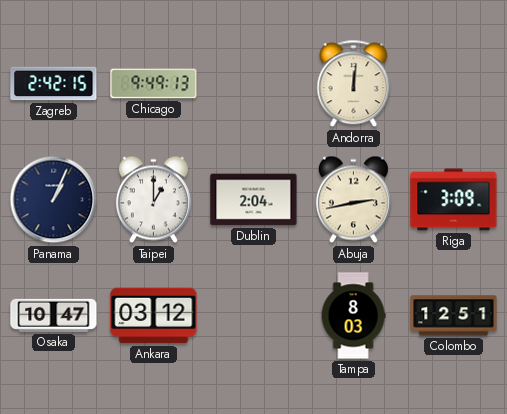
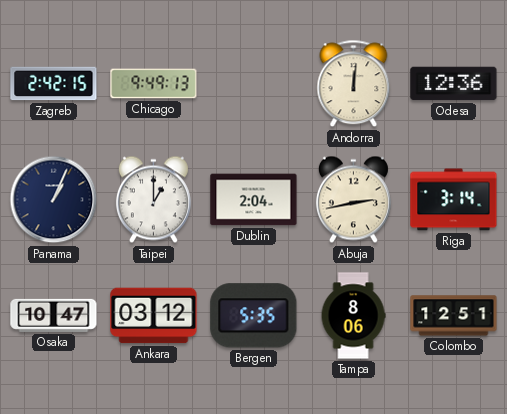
Odesa: none -> 12:36
Riga: 3:09 -> 3:14
Bergen: none -> 5:35
Tampa: 8:03 -> 8:06
